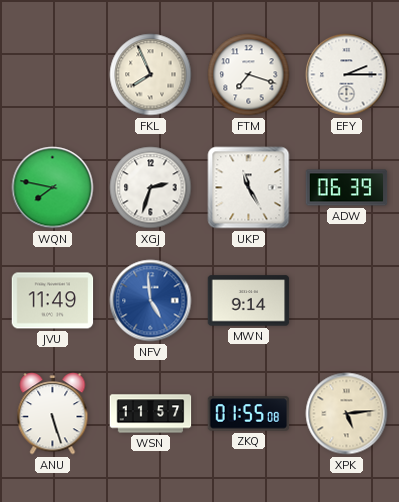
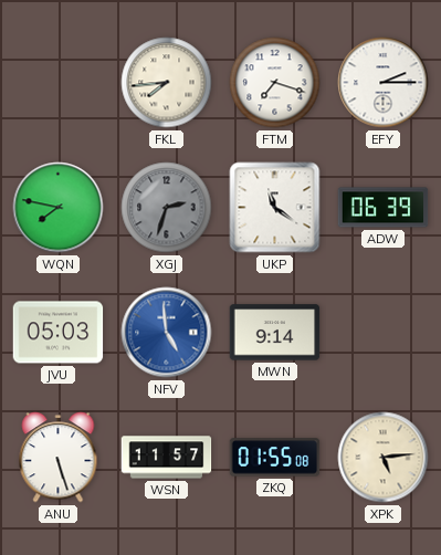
FKL: 7:56 -> 7:44
XGJ dial: white -> grey
UKP: 11:25 -> 11:21
JVU: 11:49 -> 05:03
